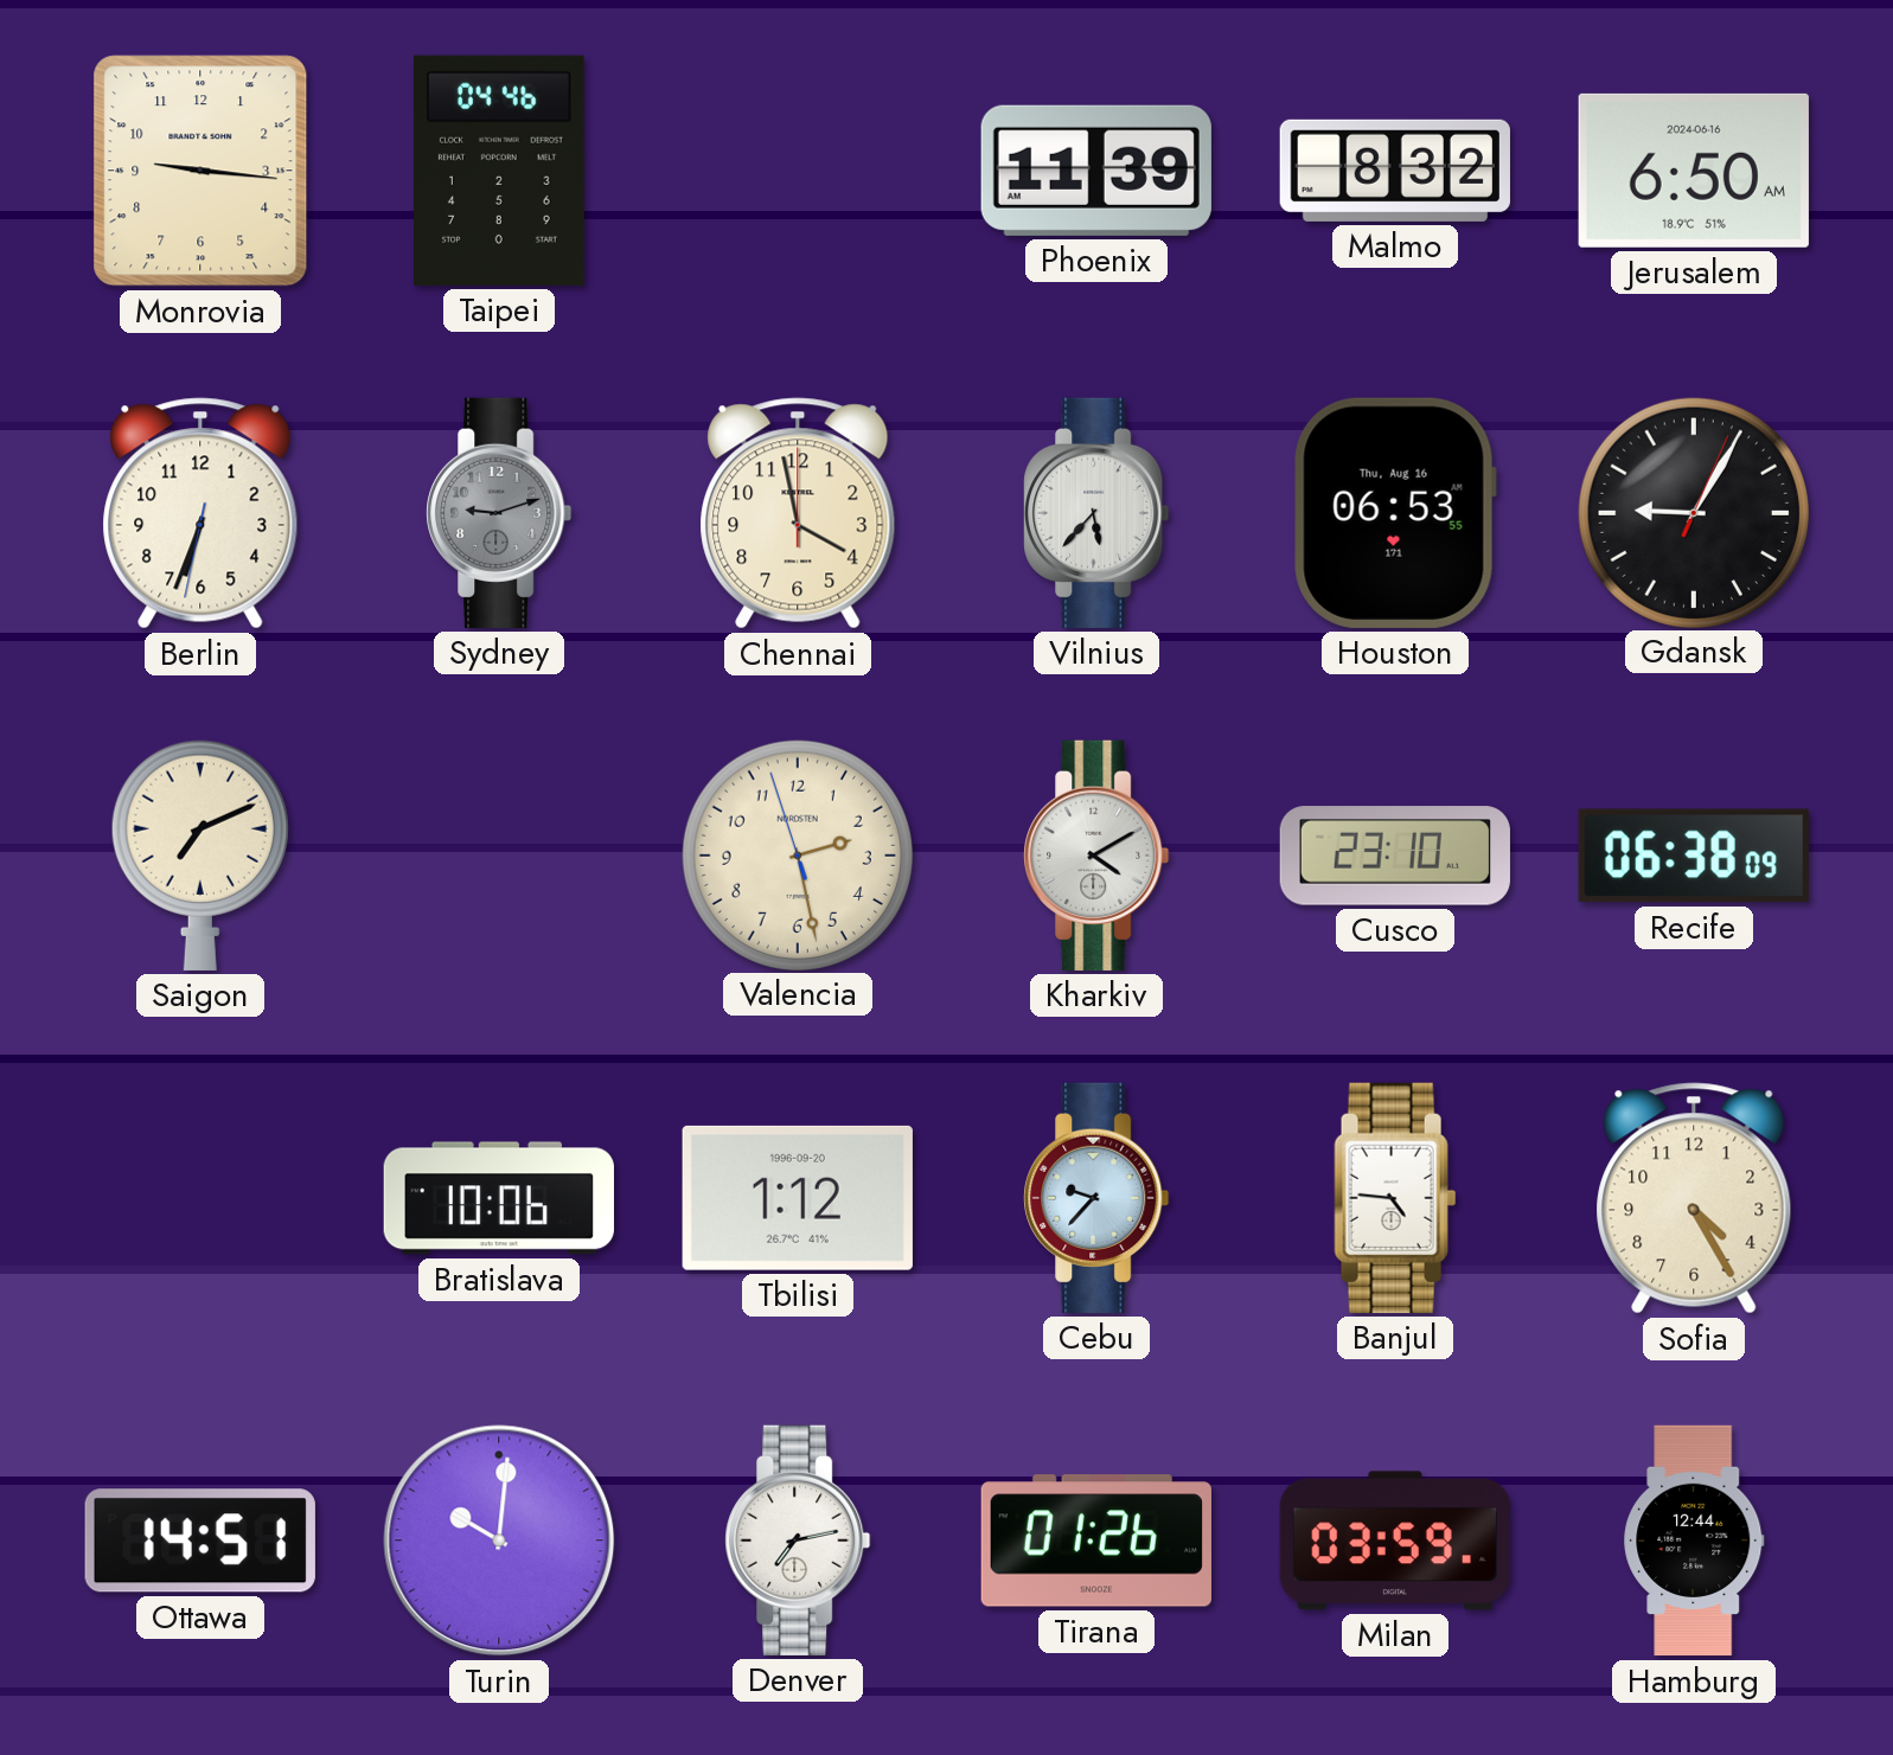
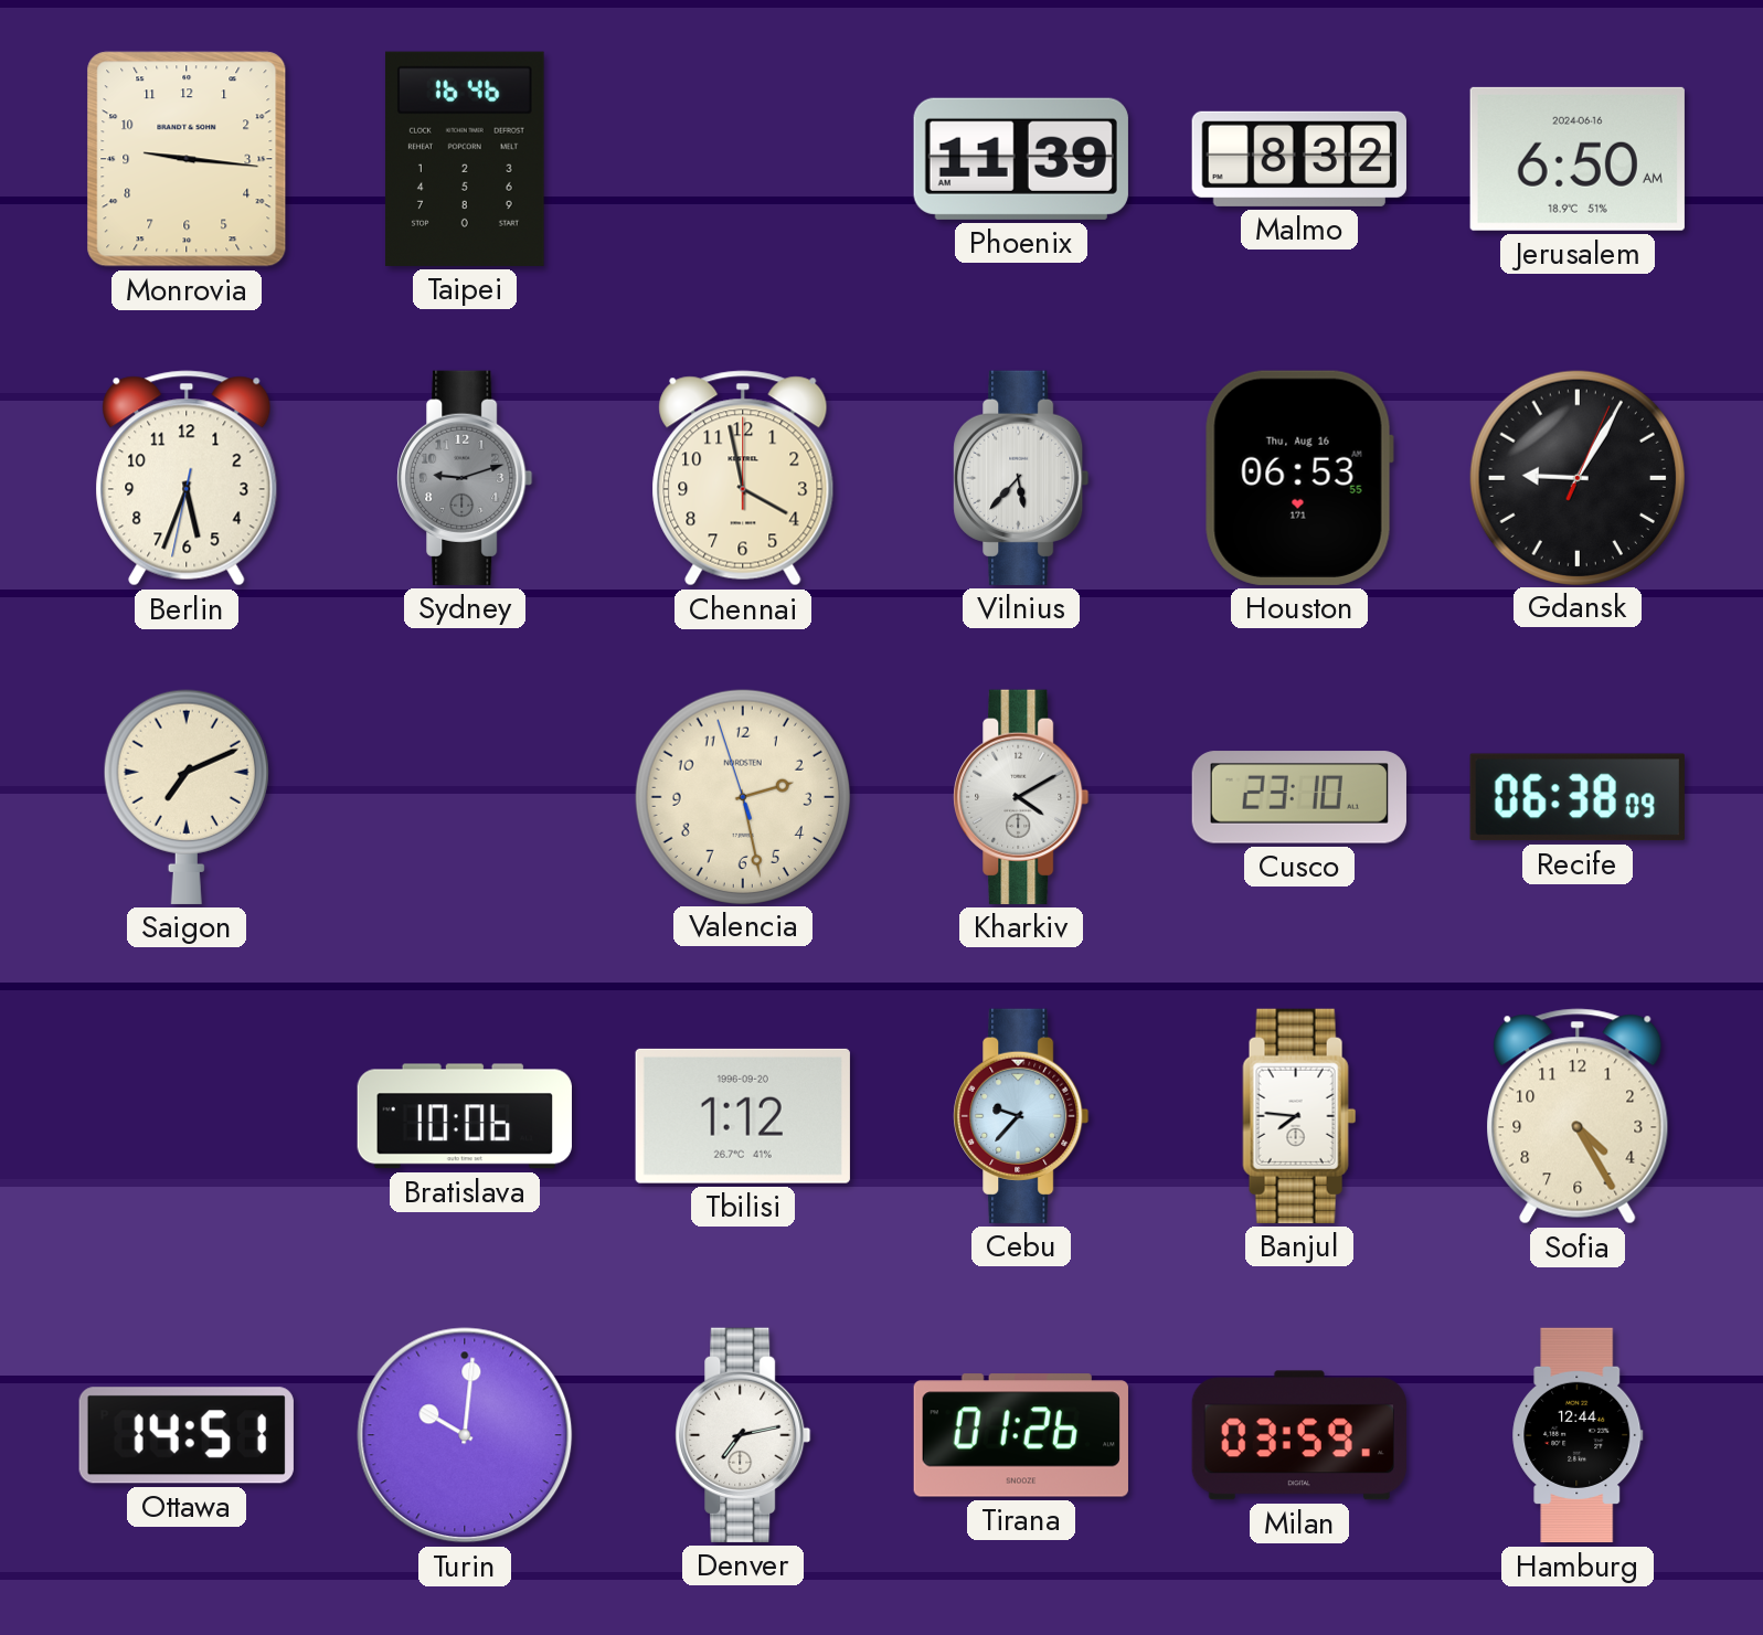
Taipei: 04:46 -> 16:46
Berlin: 6:33 -> 5:33
Banjul: 4:46 -> 7:46
